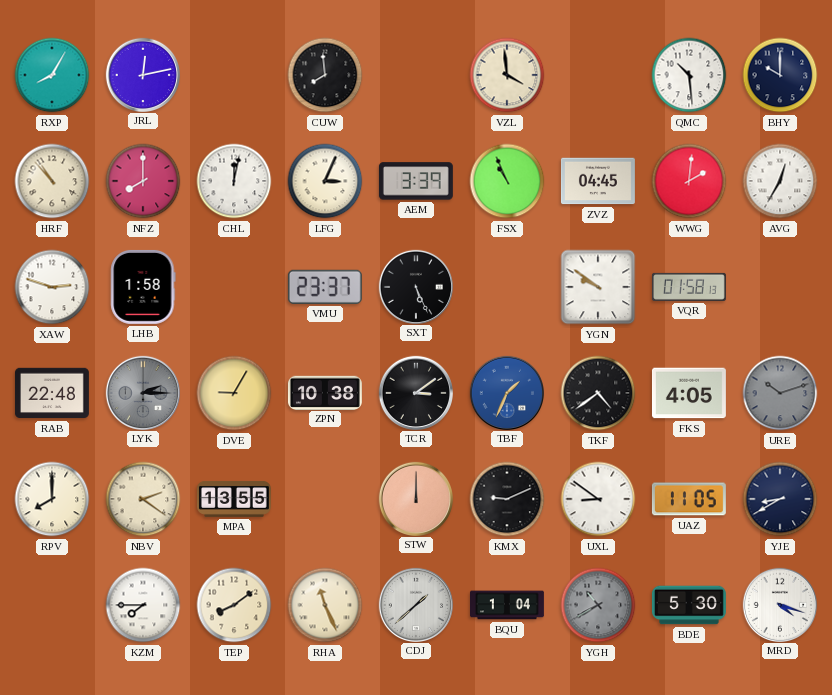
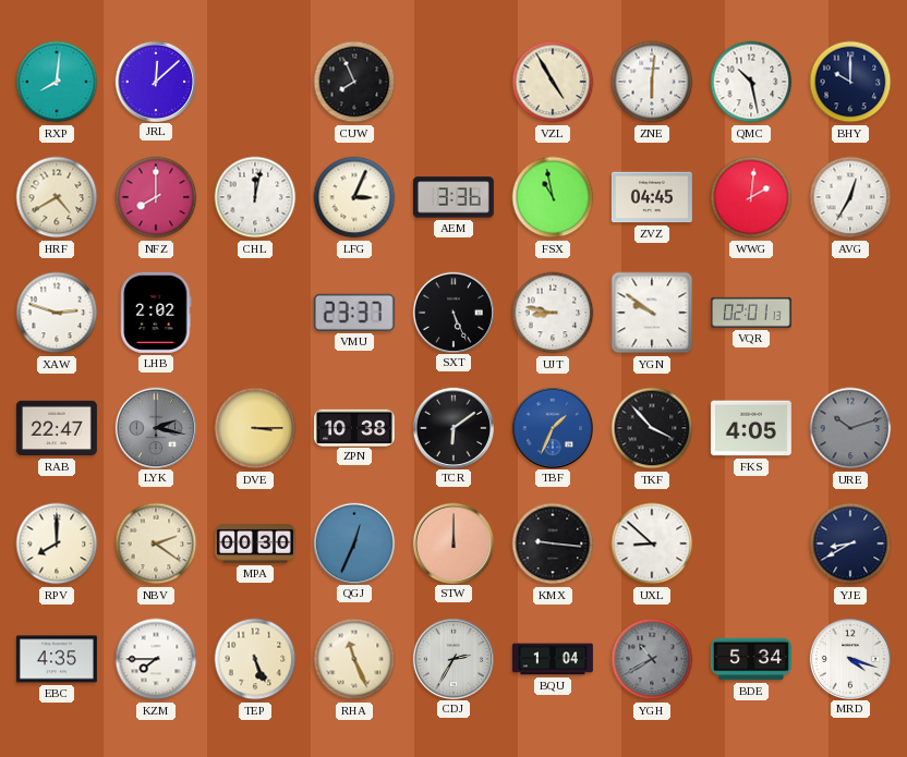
RXP: 8:05 -> 8:01
JRL: 12:13 -> 12:08
CUW: 7:59 -> 7:56
VZL: 3:59 -> 4:55
ZNE: none -> 6:01
QMC: 10:29 -> 10:28
HRF: 10:53 -> 4:40
AEM: 3:39 -> 3:36
FSX: 10:56 -> 10:58
LHB: 1:58 -> 2:02
UJT: none -> 8:47
VQR: 01:58 -> 02:01
RAB: 22:48 -> 22:47
LYK: 2:15 -> 2:17
DVE: 9:05 -> 3:15
TCR: 3:09 -> 6:09
TKF: 4:39 -> 3:53
MPA: 13:55 -> 00:30
QGJ: none -> 12:34
KMX: 9:11 -> 9:16
UXL: 8:51 -> 8:52
UAZ: 11:05 -> none
EBC: none -> 4:35
TEP: 8:09 -> 5:26
CDJ: 1:38 -> 2:35
BDE: 5:30 -> 5:34
